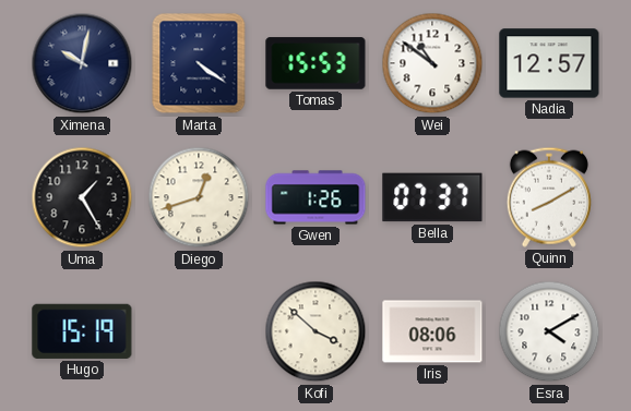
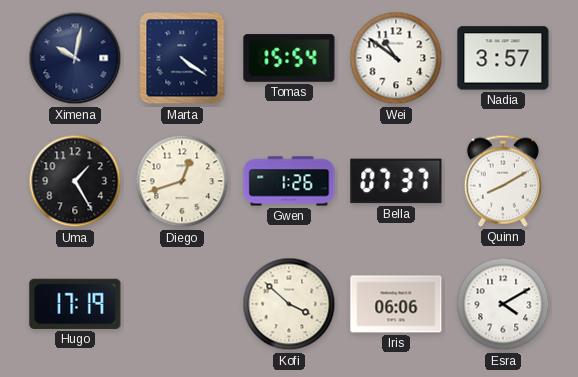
Tomas: 15:53 -> 15:54
Nadia: 12:57 -> 3:57
Hugo: 15:19 -> 17:19
Iris: 08:06 -> 06:06
